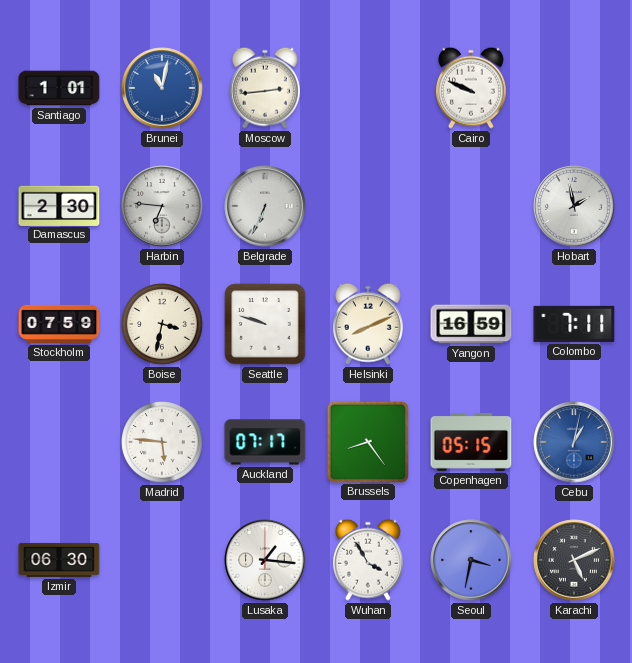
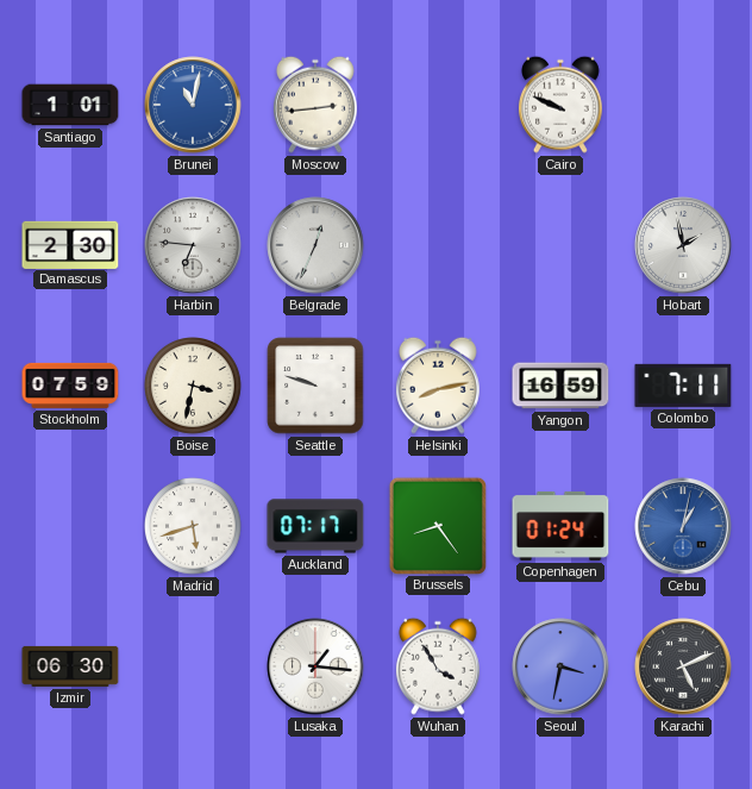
Belgrade: 6:34 -> 12:34
Helsinki: 8:11 -> 8:13
Madrid: 5:46 -> 5:42
Copenhagen: 05:15 -> 01:24
